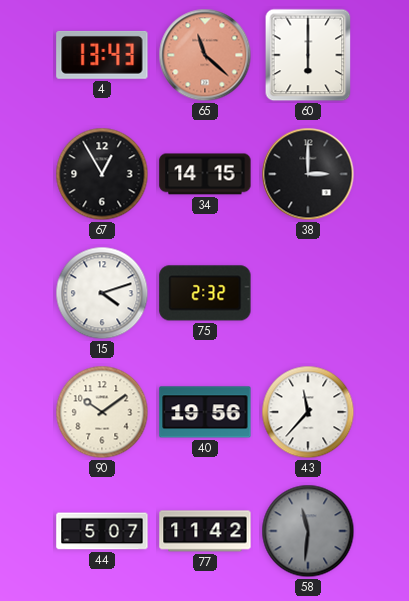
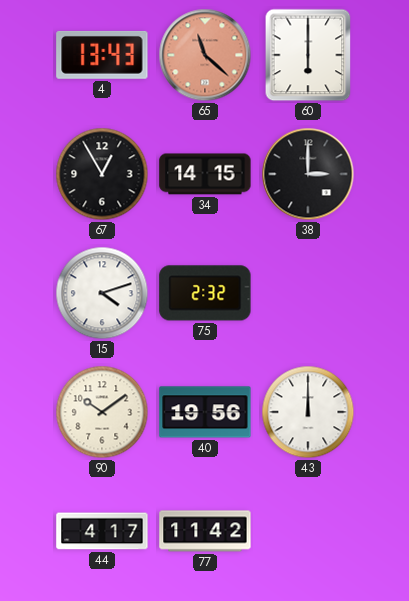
43: 11:37 -> 12:00
44: 5:07 -> 4:17
58: 11:31 -> none
